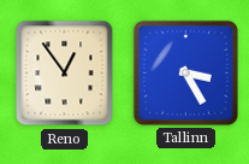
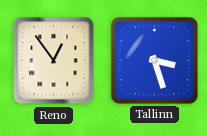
Tallinn: 3:25 -> 3:27
